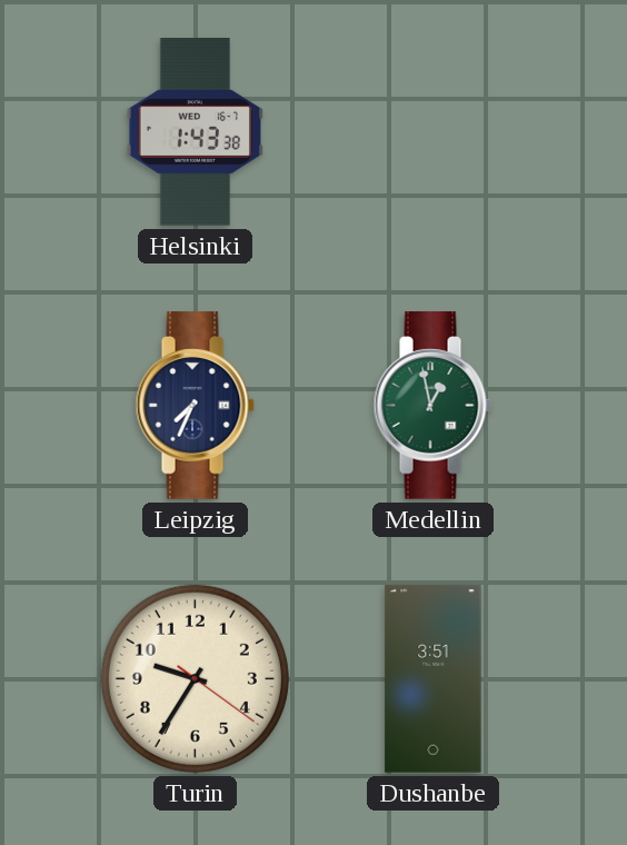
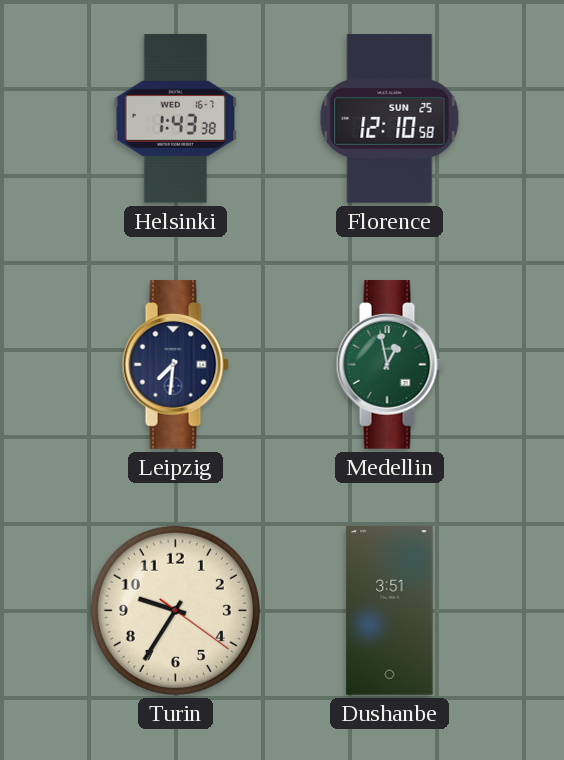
Florence: none -> 12:10
Leipzig: 7:34 -> 7:31
